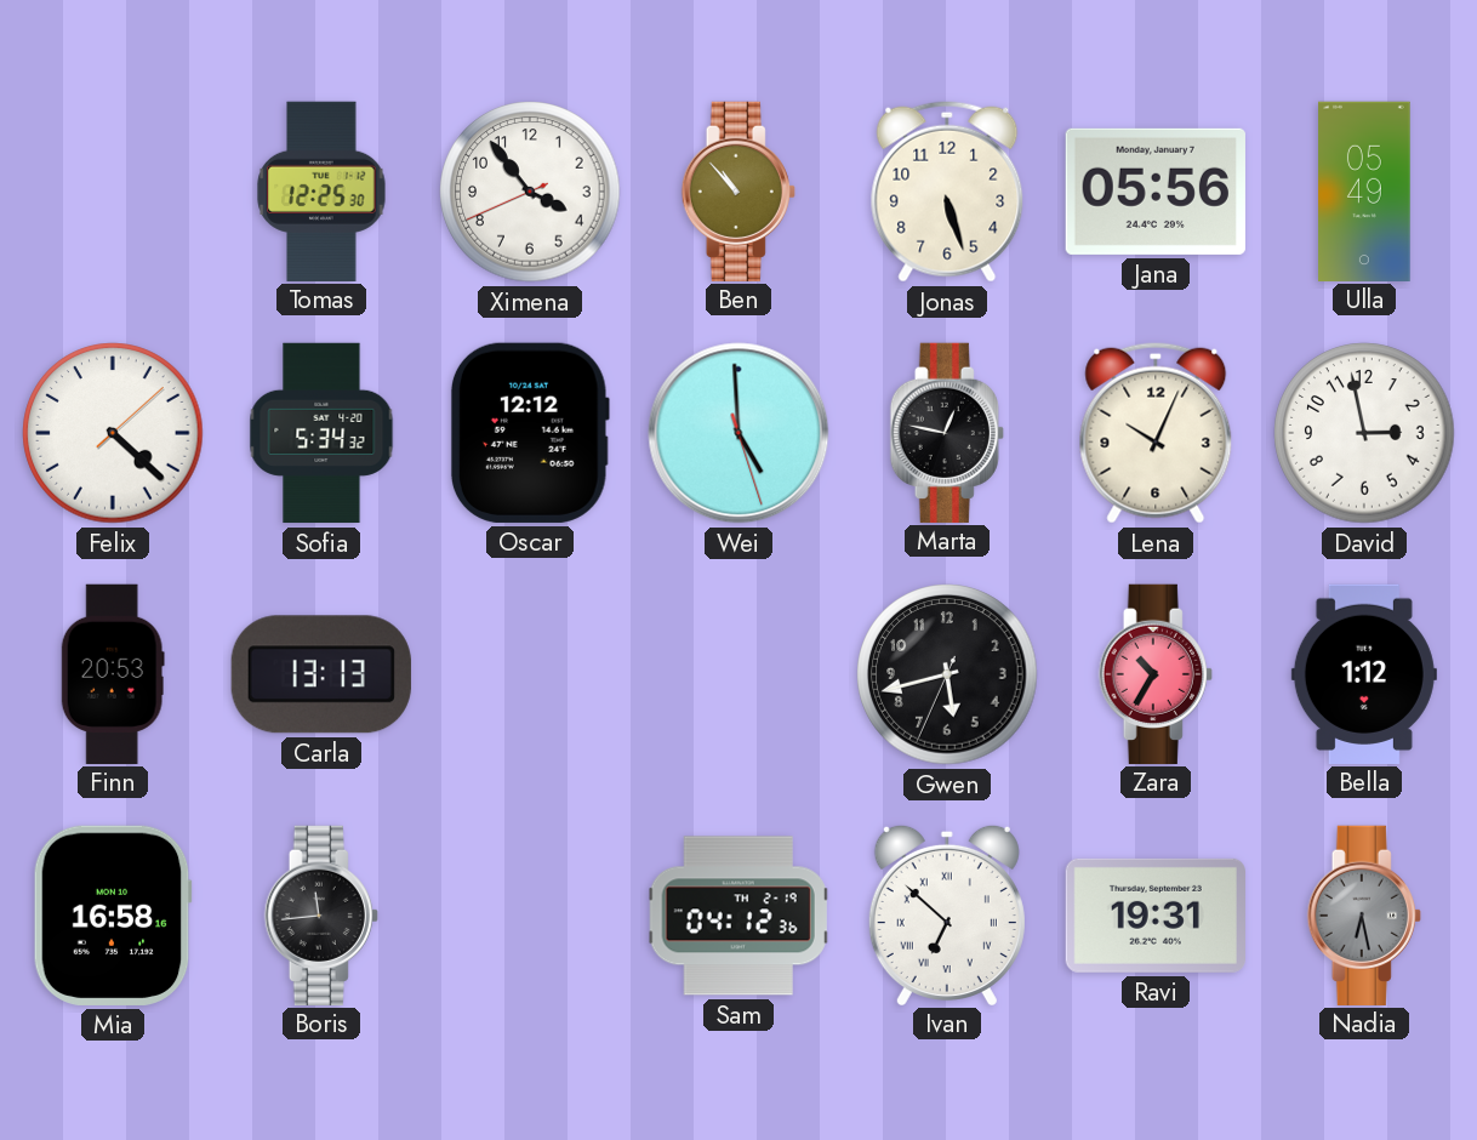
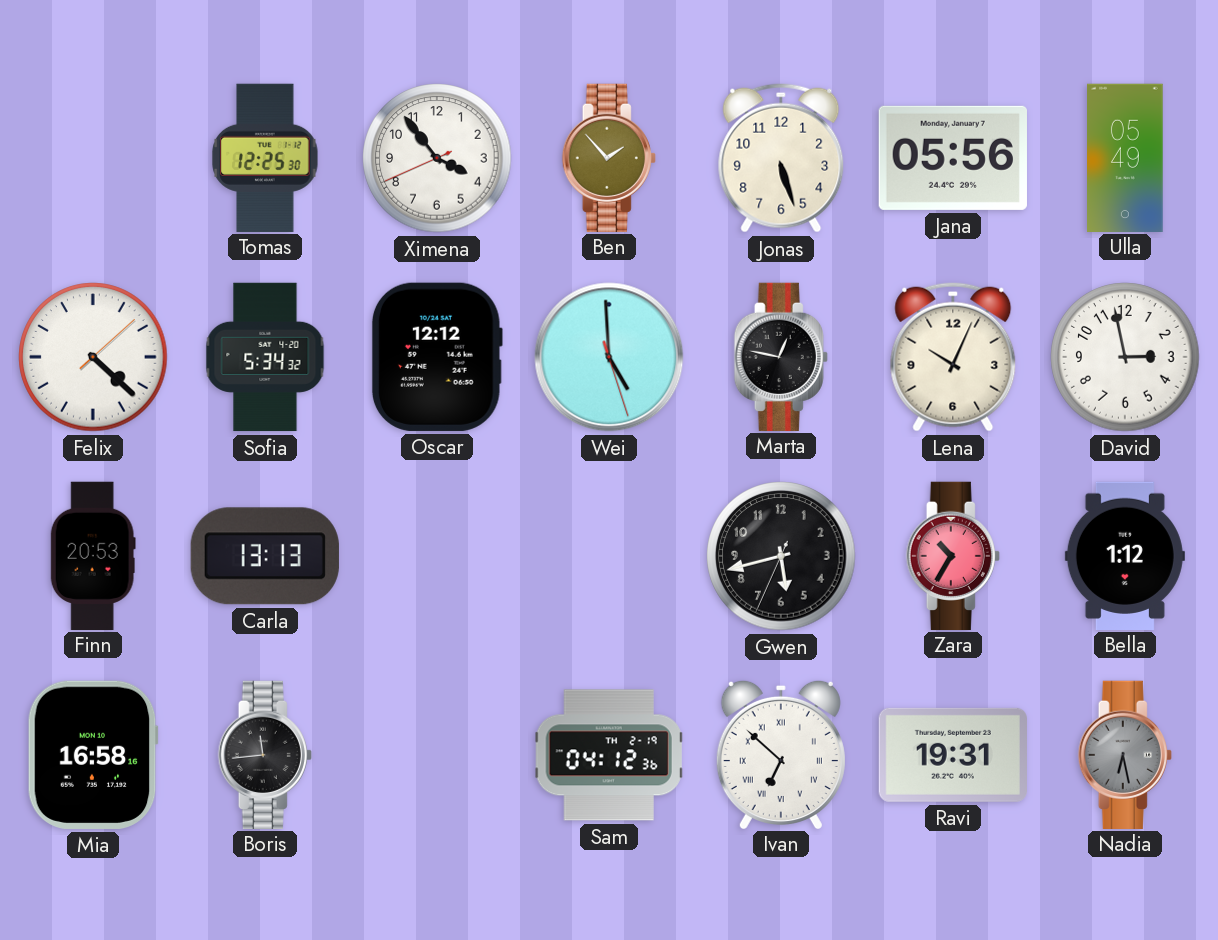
Ben: 10:53 -> 1:53
